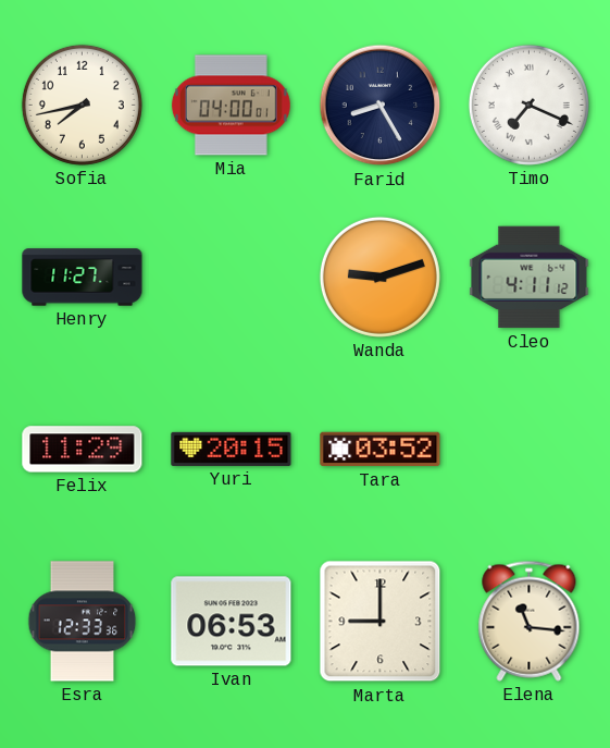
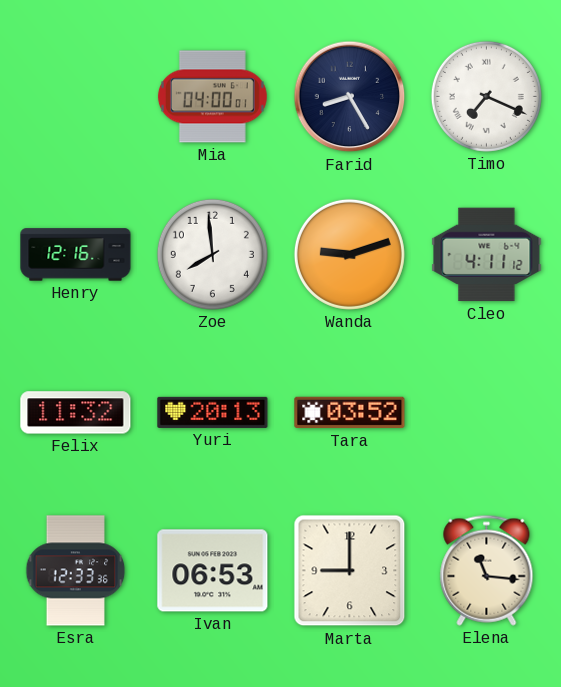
Sofia: 7:43 -> none
Henry: 11:27 -> 12:16
Zoe: none -> 7:59
Felix: 11:29 -> 11:32
Yuri: 20:15 -> 20:13
